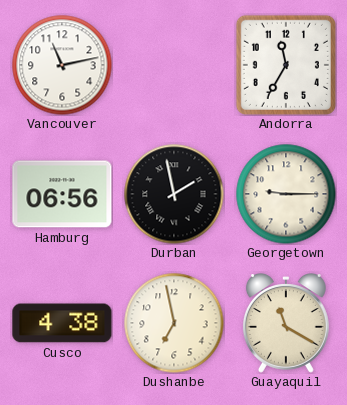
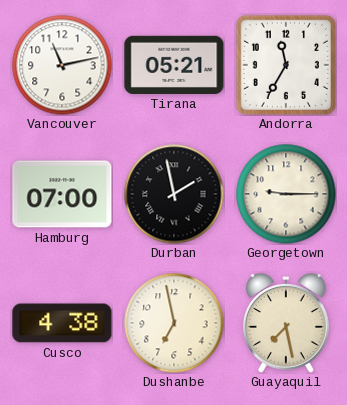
Tirana: none -> 05:21
Hamburg: 06:56 -> 07:00
Guayaquil: 11:20 -> 7:28
